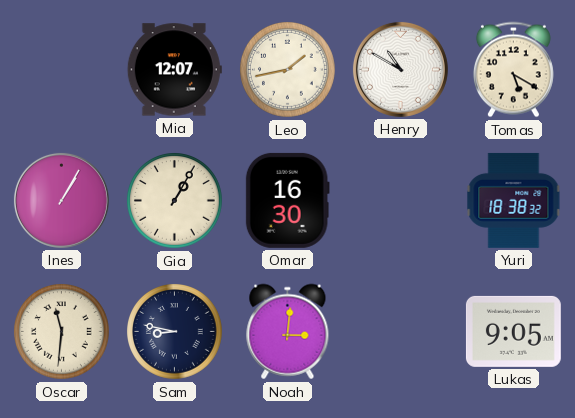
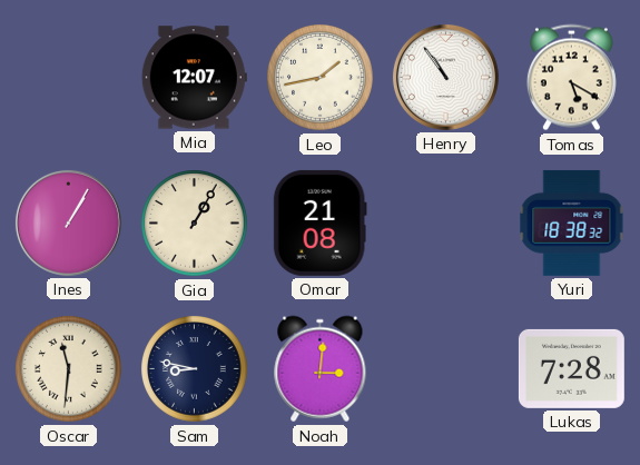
Henry: 10:50 -> 10:54
Omar: 16:30 -> 21:08
Lukas: 9:05 -> 7:28
